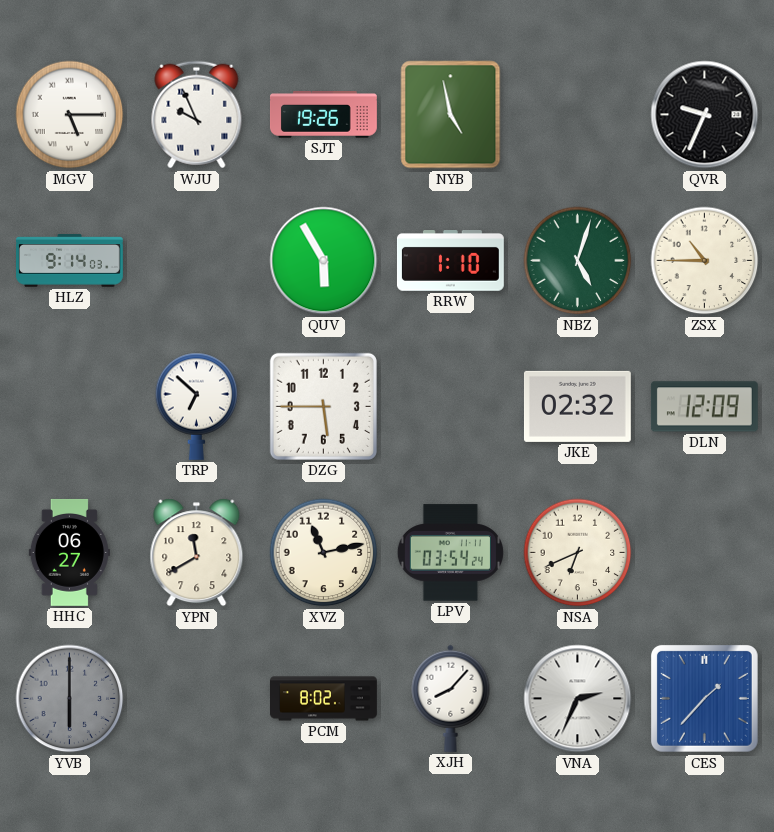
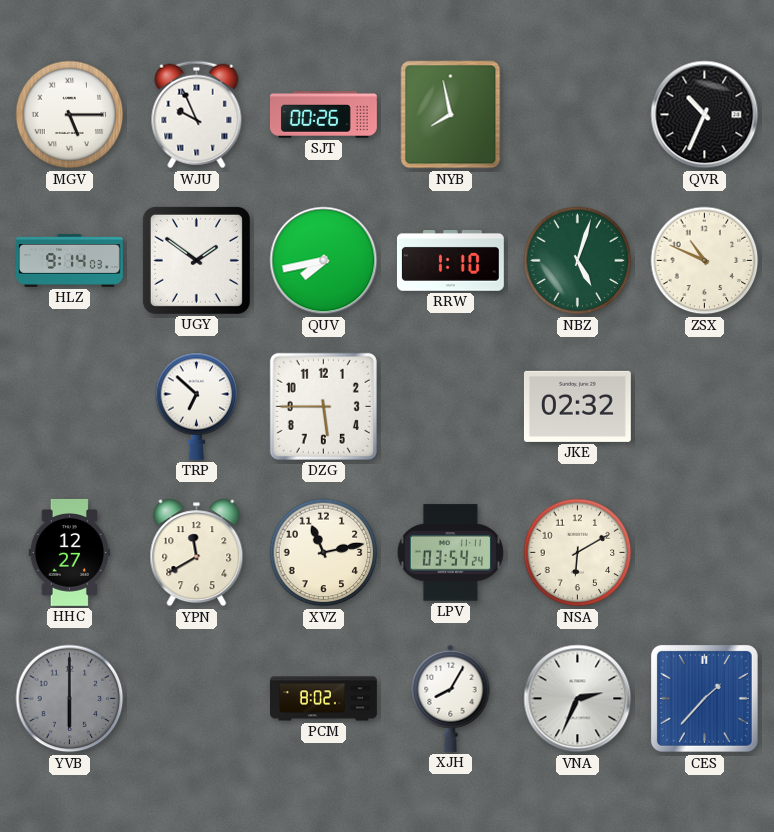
SJT: 19:26 -> 00:26
NYB: 4:58 -> 7:58
QVR: 9:34 -> 10:34
UGY: none -> 1:51
QUV: 5:55 -> 7:43
ZSX: 10:45 -> 10:49
DLN: 12:09 -> none
HHC: 06:27 -> 12:27
NSA: 6:41 -> 6:10
XJH: 8:07 -> 8:05
